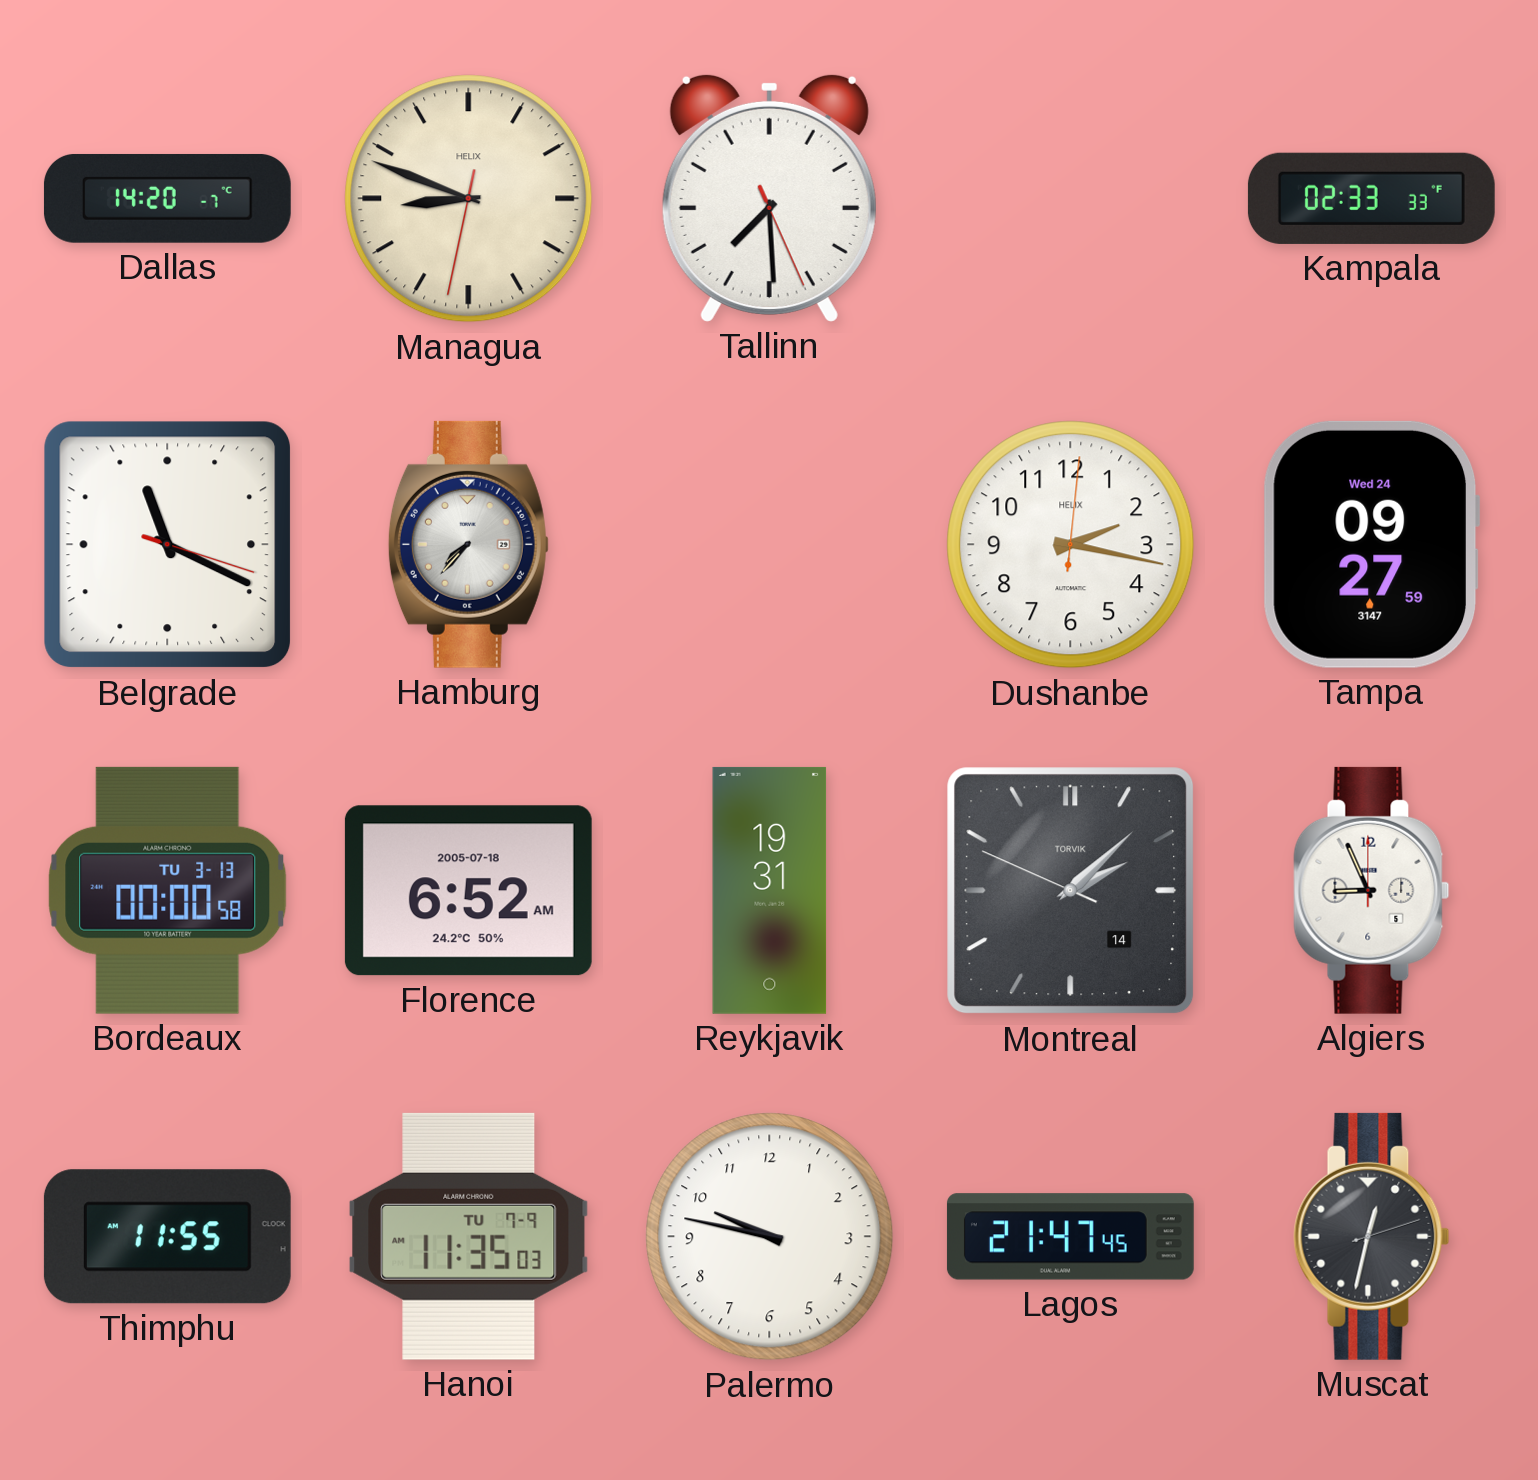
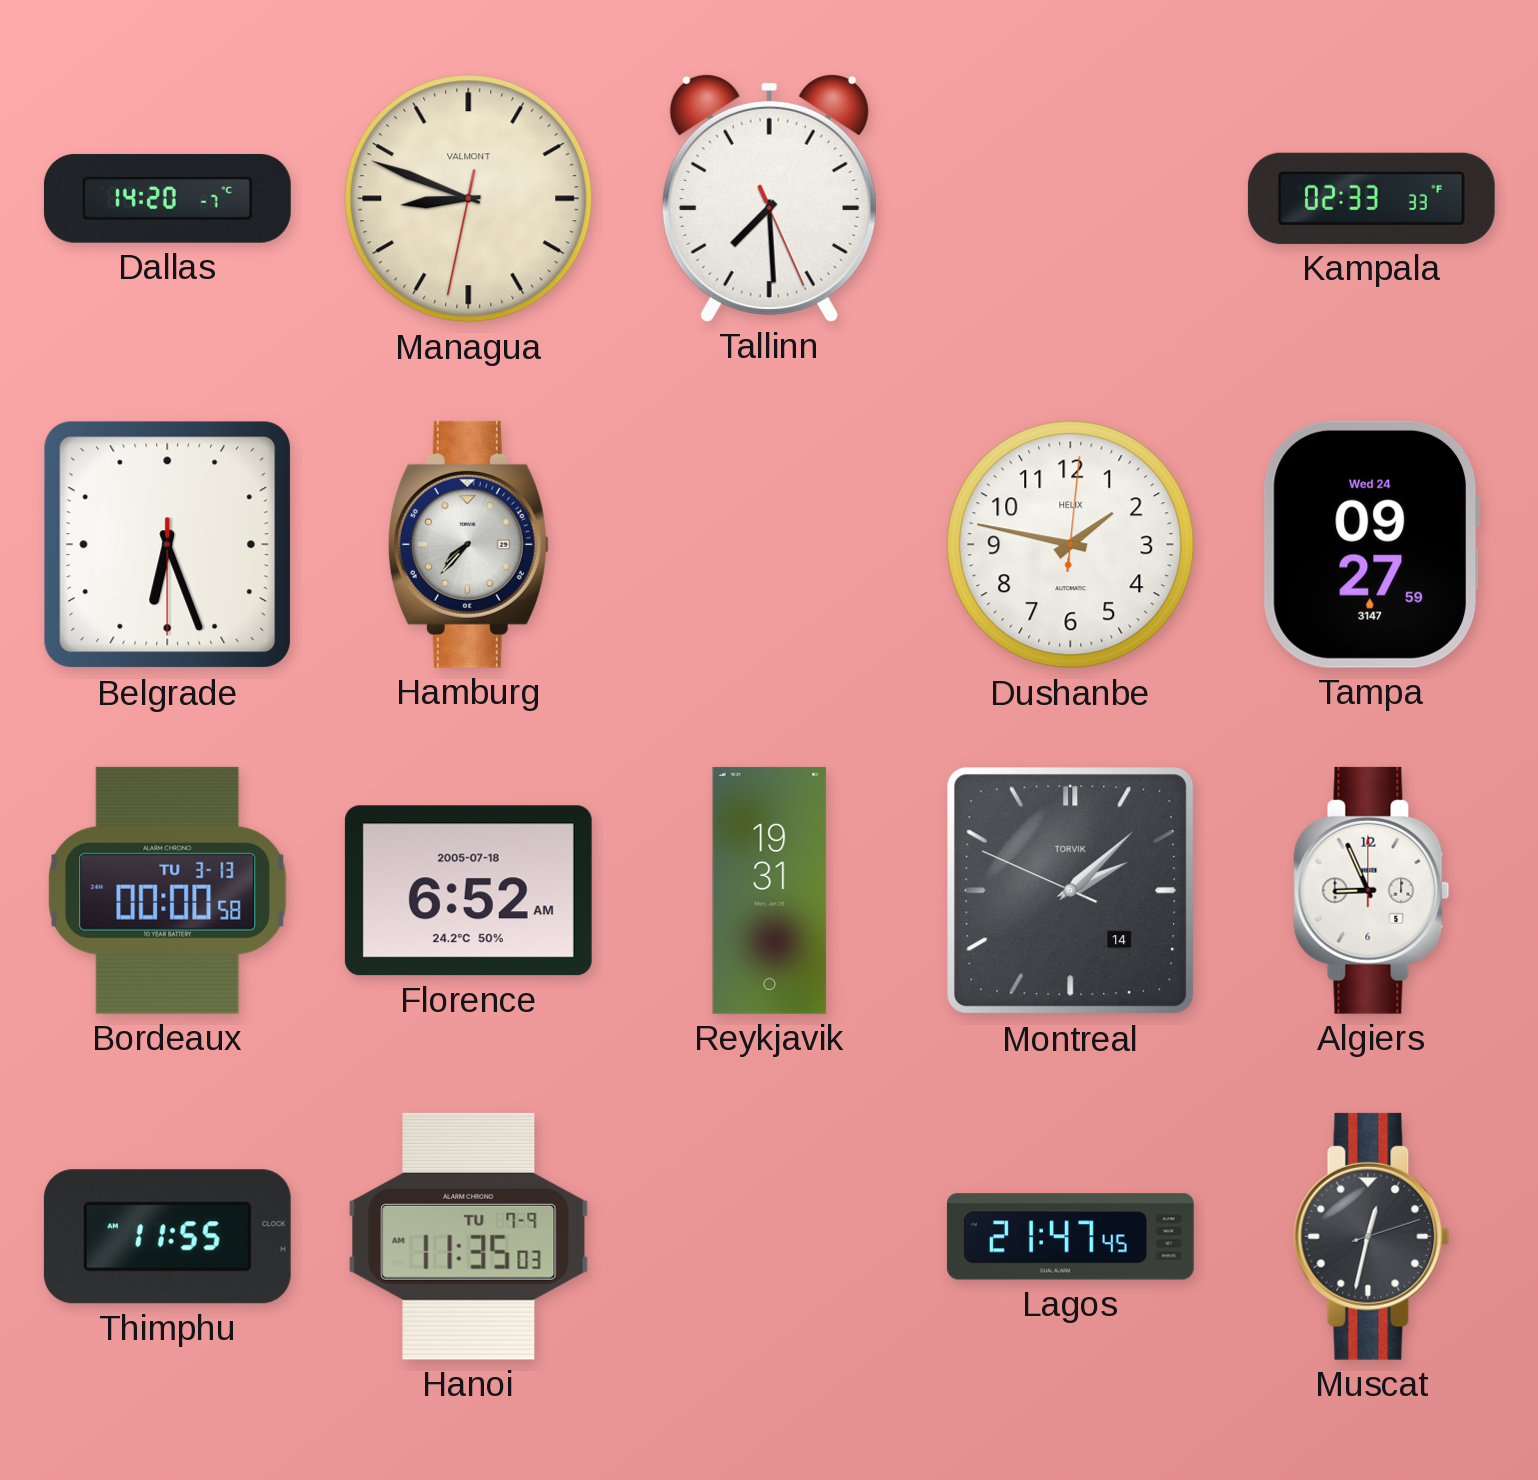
Managua brand: HELIX -> VALMONT
Belgrade: 11:19 -> 6:26
Dushanbe: 2:17 -> 1:47
Palermo: 9:47 -> none
